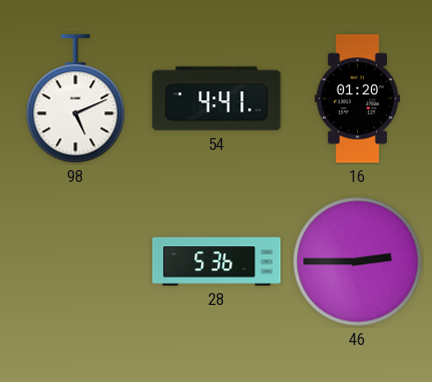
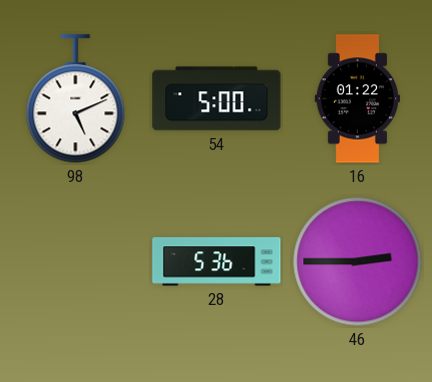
54: 4:41 -> 5:00
16: 01:20 -> 01:22
